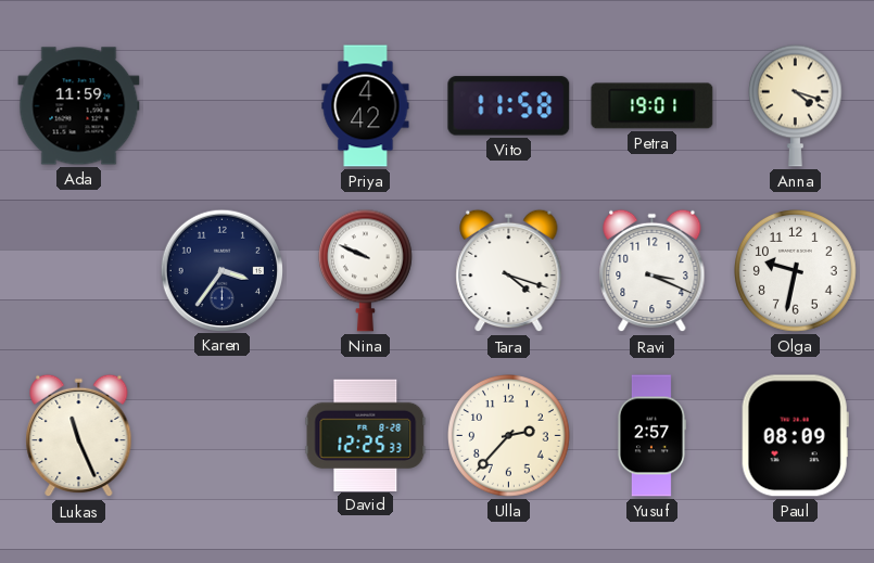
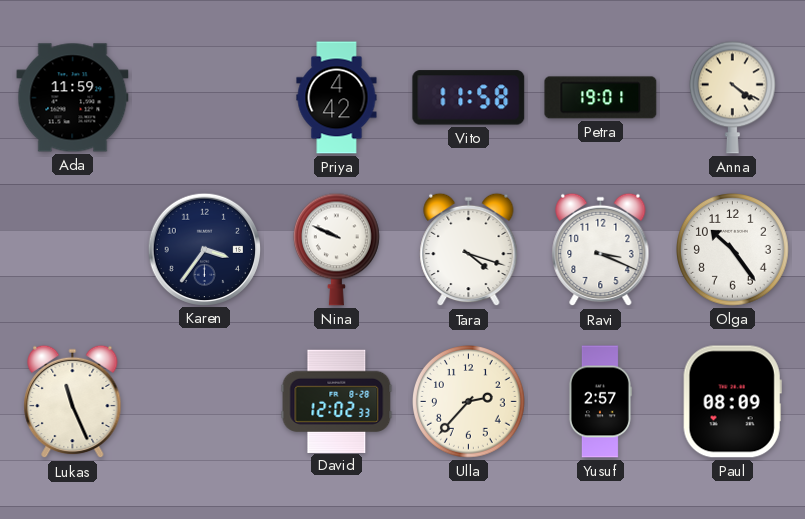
Anna: 4:18 -> 4:21
Olga: 9:32 -> 10:24
David: 12:25 -> 12:02
